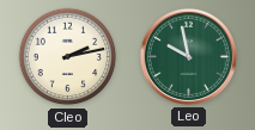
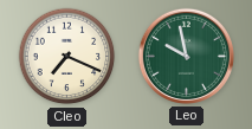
Cleo: 2:13 -> 7:19
